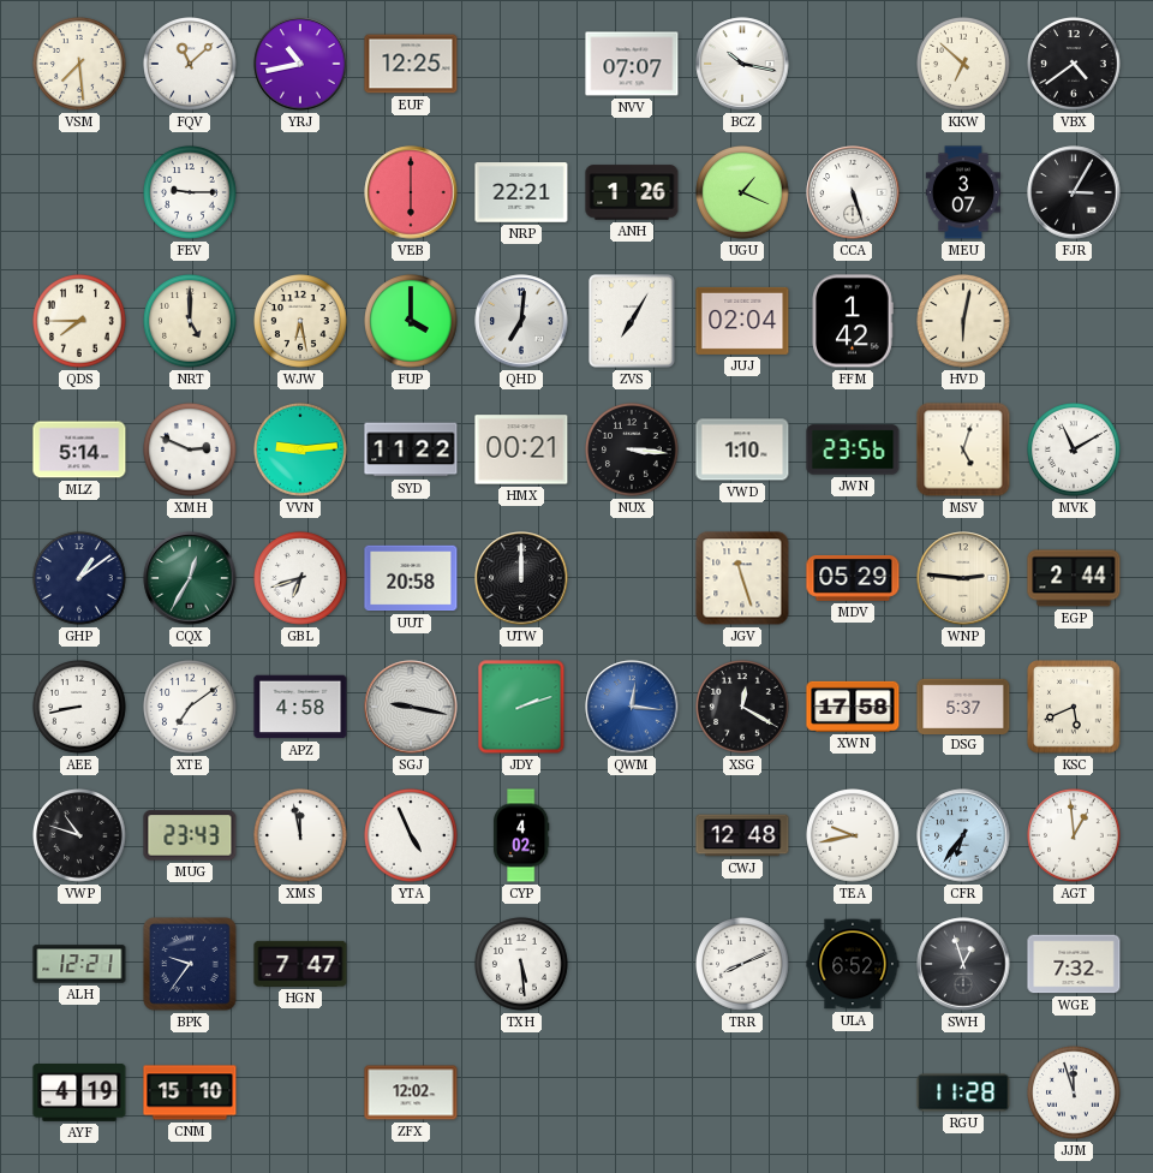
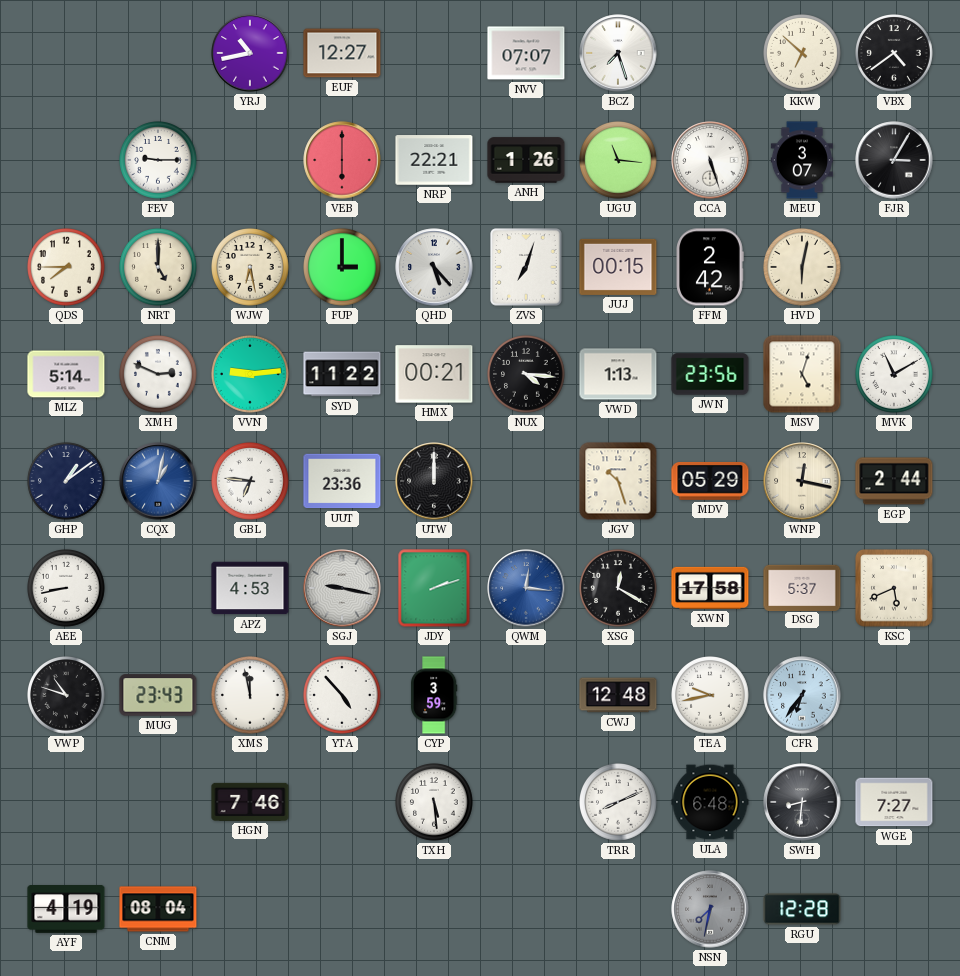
VSM: 7:29 -> none
FQV: 11:08 -> none
EUF: 12:25 -> 12:27
BCZ: 10:17 -> 7:27
UGU: 1:19 -> 11:16
FUP: 4:00 -> 3:00
QHD: 7:01 -> 5:23
ZVS: 7:05 -> 7:03
JUJ: 02:04 -> 00:15
FFM: 1:42 -> 2:42
NUX: 3:16 -> 4:16
VWD: 1:10 -> 1:13
CQX: 12:35 -> 1:02
CQX dial: green -> blue
GBL: 6:42 -> 6:46
UUT: 20:58 -> 23:36
JGV: 11:27 -> 10:27
WNP: 2:46 -> 12:17
XTE: 7:09 -> none
APZ: 4:58 -> 4:53
YTA: 4:56 -> 4:53
CYP: 4:02 -> 3:59
AGT: 12:59 -> none
ALH: 12:21 -> none
BPK: 9:36 -> none
HGN: 7:47 -> 7:46
ULA: 6:52 -> 6:48
SWH: 12:57 -> 8:31
WGE: 7:32 -> 7:27
CNM: 15:10 -> 08:04
ZFX: 12:02 -> none
NSN: none -> 7:32
RGU: 11:28 -> 12:28
JJM: 11:57 -> none
